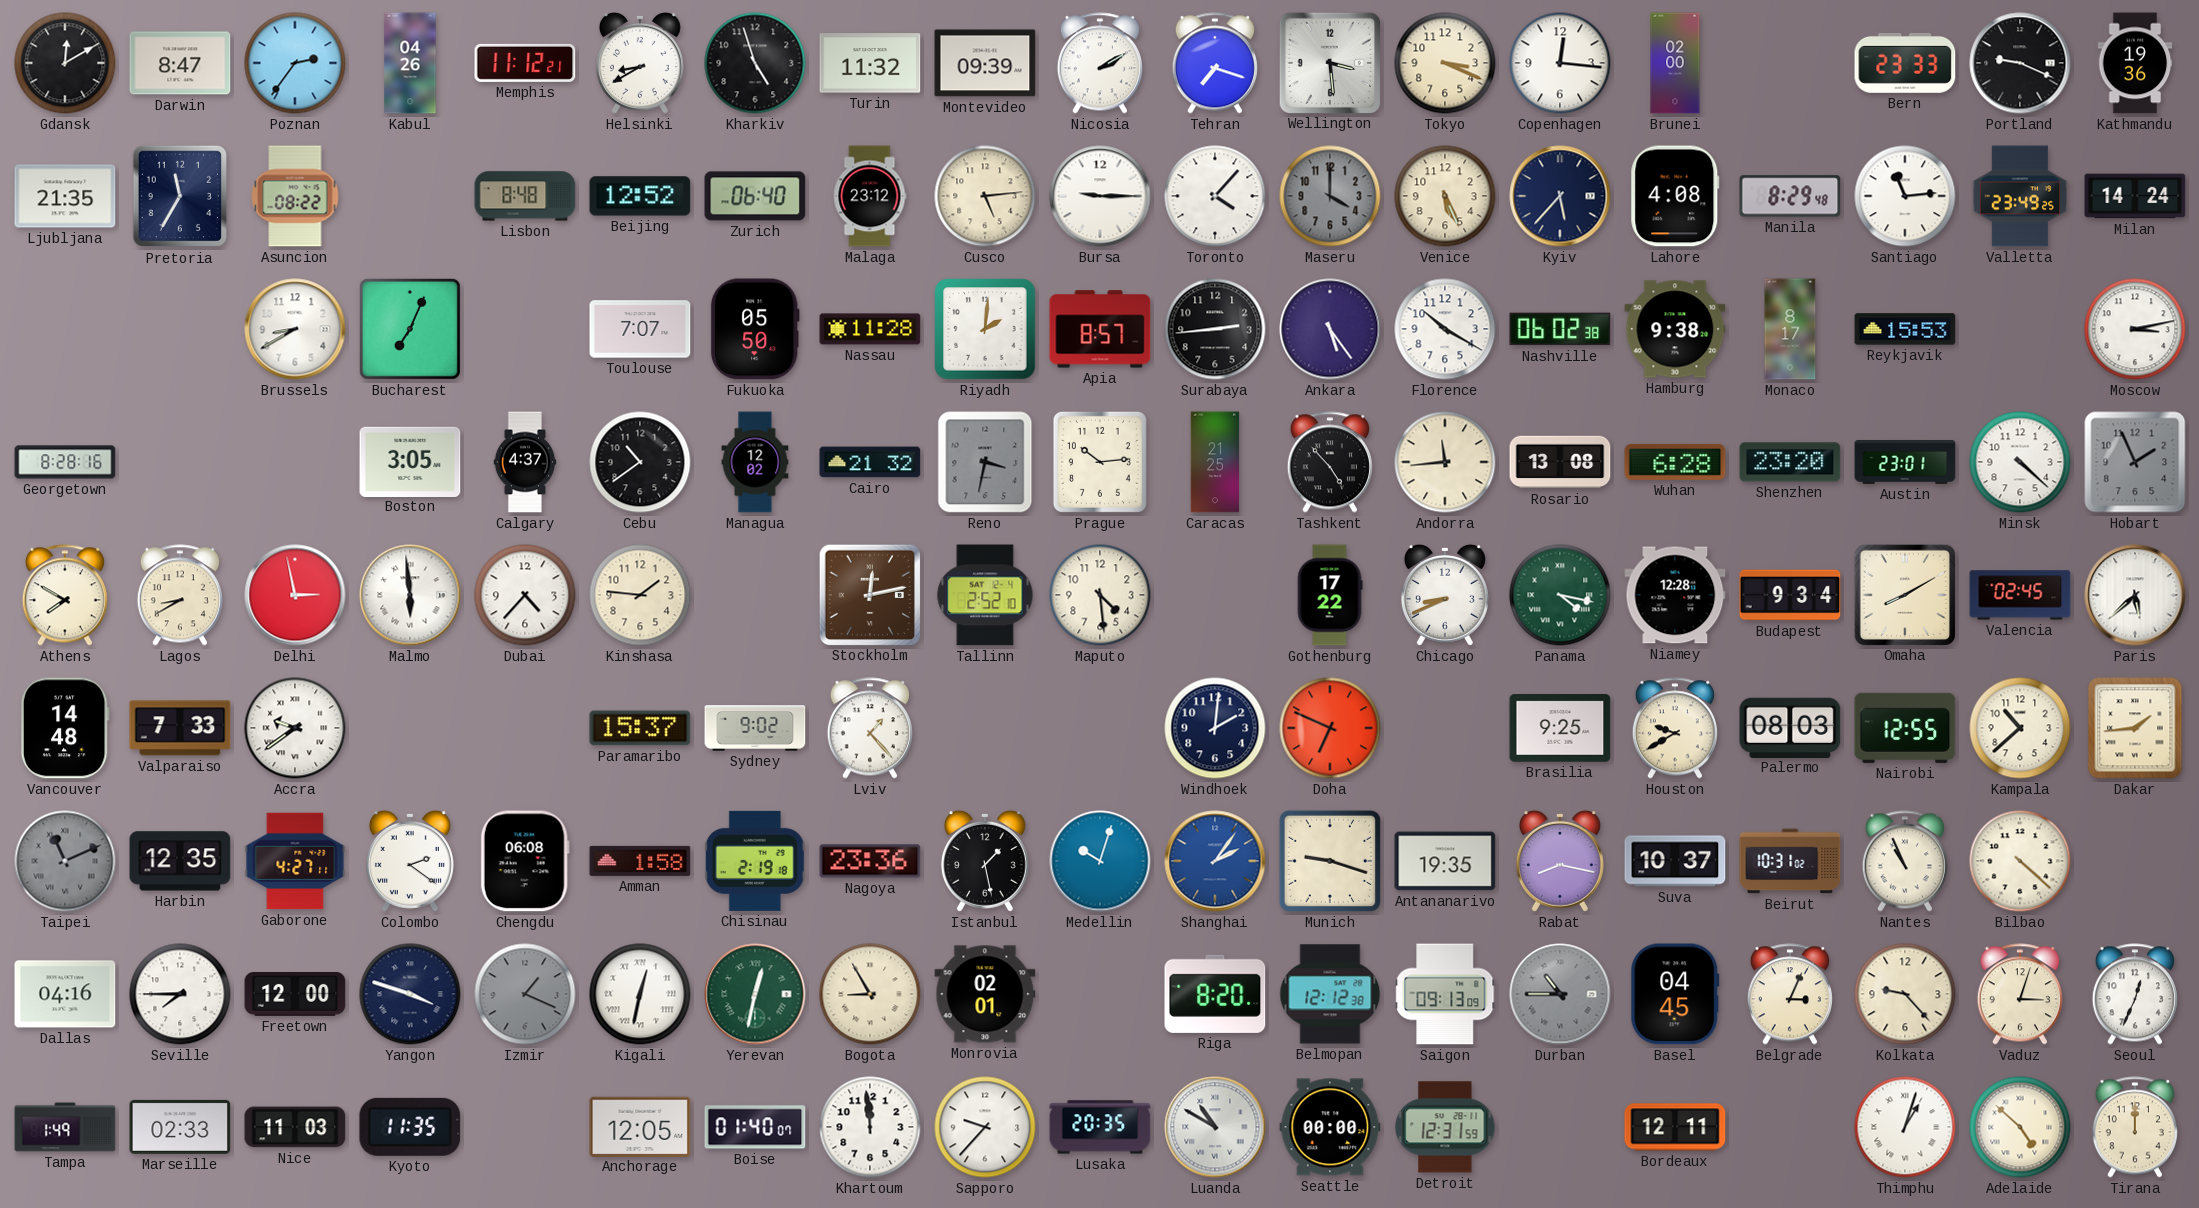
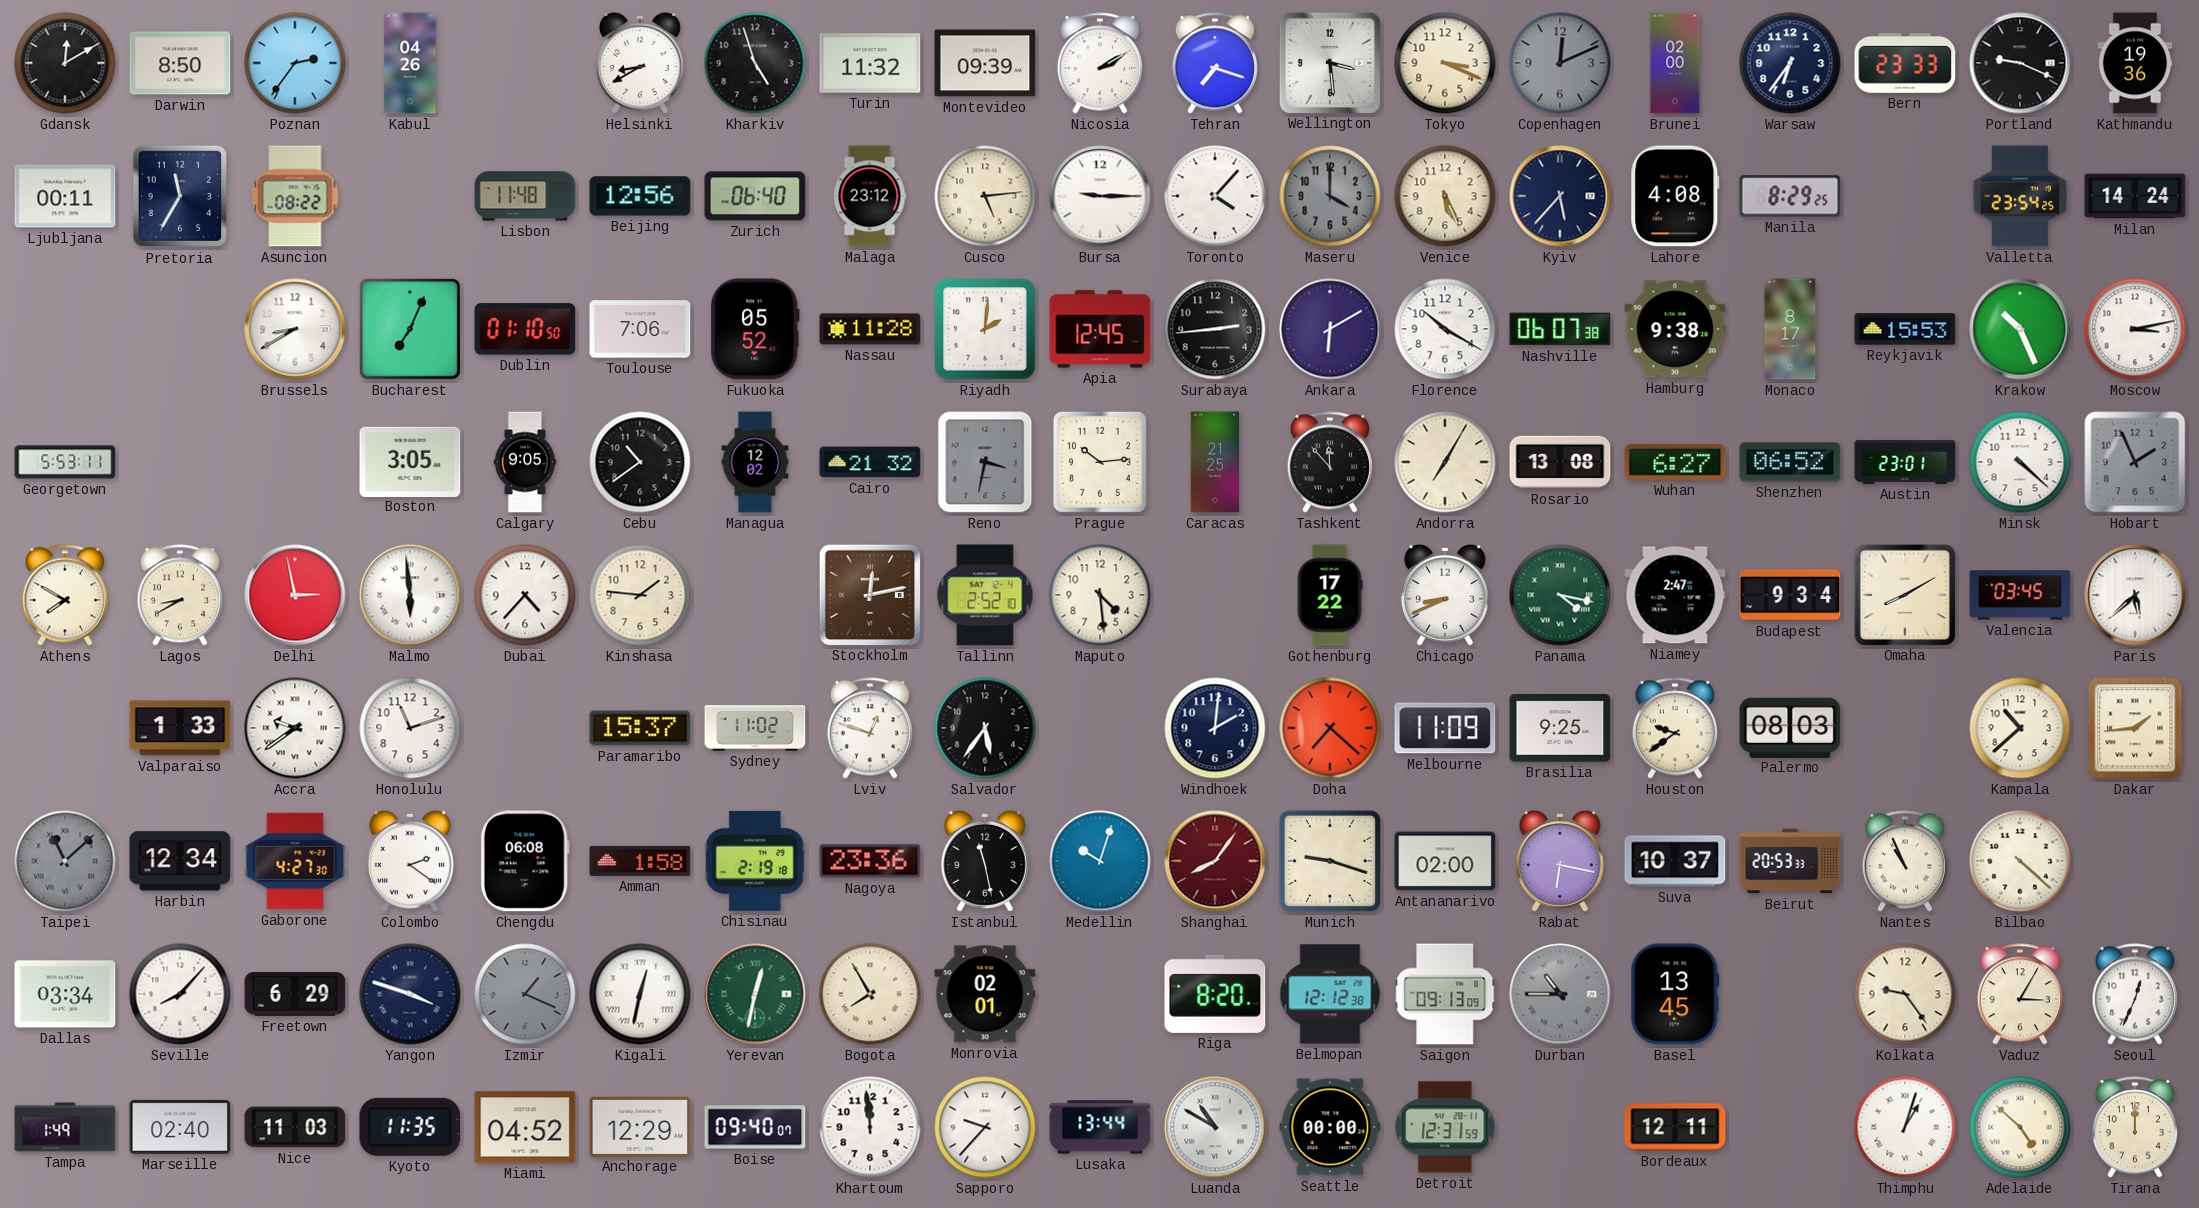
Darwin: 8:47 -> 8:50
Memphis: 11:12 -> none
Copenhagen: 12:16 -> 12:11
Copenhagen dial: white -> grey
Warsaw: none -> 6:36
Ljubljana: 21:35 -> 00:11
Lisbon: 8:48 -> 11:48
Beijing: 12:52 -> 12:56
Manila: 8:29:48 -> 8:29:25
Santiago: 11:14 -> none
Valletta: 23:49 -> 23:54
Dublin: none -> 01:10
Toulouse: 7:07 -> 7:06
Fukuoka: 05:50 -> 05:52
Apia: 8:57 -> 12:45
Ankara: 5:24 -> 6:10
Nashville: 06:02 -> 06:07
Krakow: none -> 10:26
Georgetown: 8:28 -> 5:53
Calgary: 4:37 -> 9:05
Tashkent: 4:53 -> 11:53
Andorra: 11:44 -> 7:05
Wuhan: 6:28 -> 6:27
Shenzhen: 23:20 -> 06:52
Niamey: 12:28 -> 2:47
Valencia: 02:45 -> 03:45
Vancouver: 14:48 -> none
Valparaiso: 7:33 -> 1:33
Honolulu: none -> 11:12
Sydney: 9:02 -> 11:02
Lviv: 1:23 -> 12:48
Salvador: none -> 5:36
Doha: 6:49 -> 7:22
Melbourne: none -> 11:09
Houston: 9:40 -> 9:39
Nairobi: 12:55 -> none
Taipei: 11:11 -> 11:08
Harbin: 12:35 -> 12:34
Gaborone: 4:27:11 -> 4:27:30
Istanbul: 1:28 -> 11:28
Shanghai: 2:06 -> 8:06
Shanghai dial: blue -> burgundy
Antananarivo: 19:35 -> 02:00
Rabat: 8:17 -> 6:17
Beirut: 10:31 -> 20:53
Dallas: 04:16 -> 03:34
Seville: 7:45 -> 8:07
Freetown: 12:00 -> 6:29
Bogota: 8:55 -> 7:55
Basel: 04:45 -> 13:45
Belgrade: 3:04 -> none
Kolkata: 9:23 -> 9:24
Vaduz: 3:03 -> 3:05
Marseille: 02:33 -> 02:40
Miami: none -> 04:52
Anchorage: 12:05 -> 12:29
Boise: 01:40 -> 09:40
Lusaka: 20:35 -> 13:44
